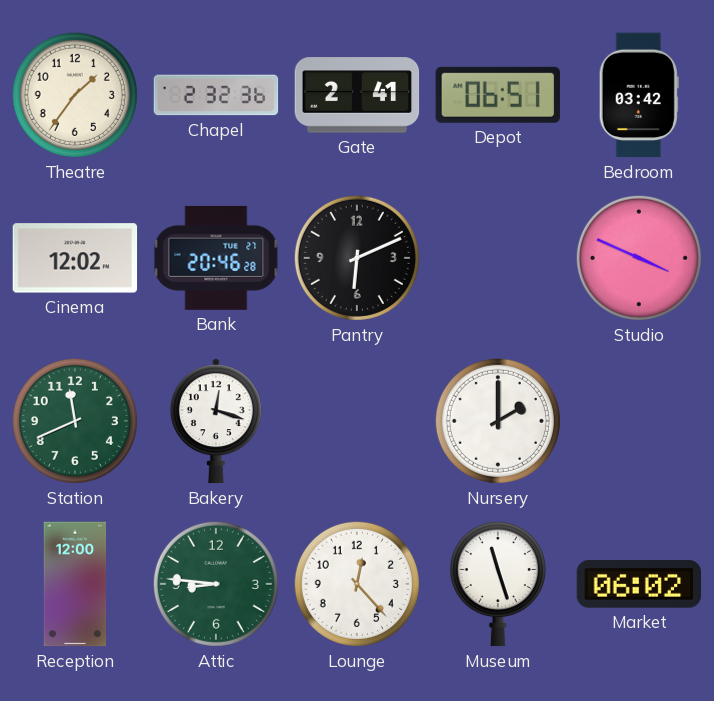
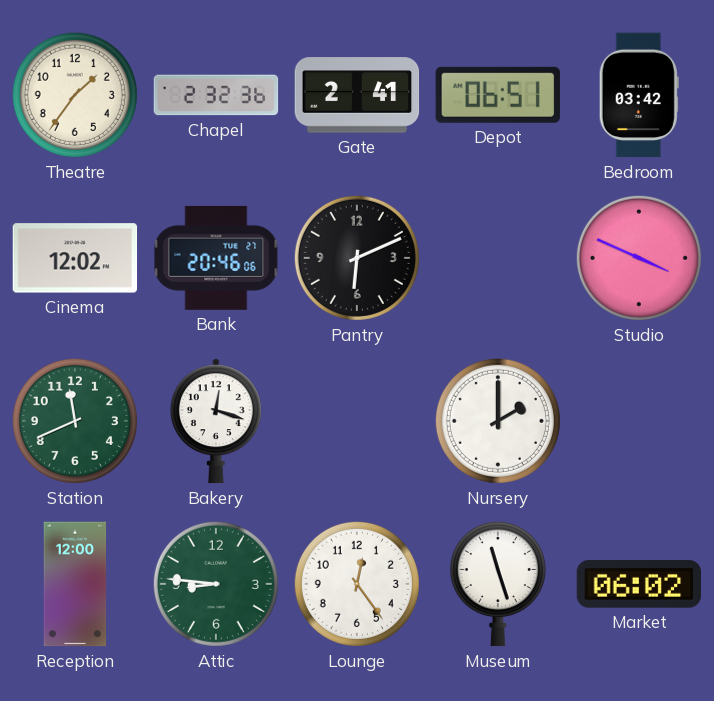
Bank: 20:46:28 -> 20:46:06
Lounge: 12:23 -> 12:24
